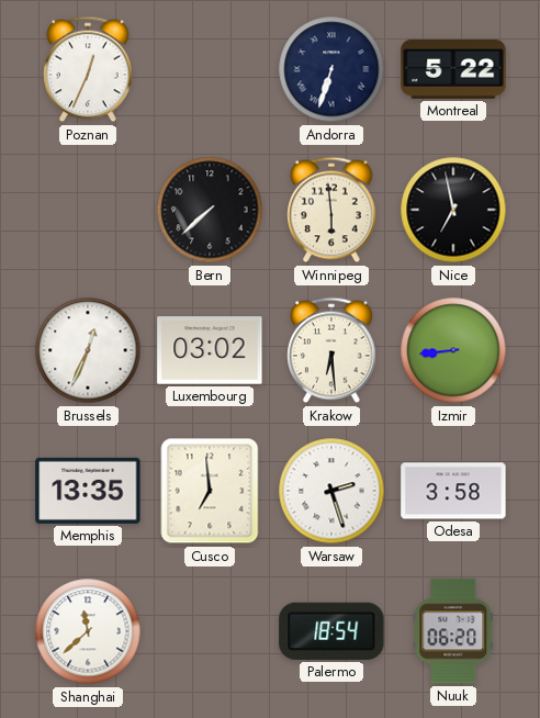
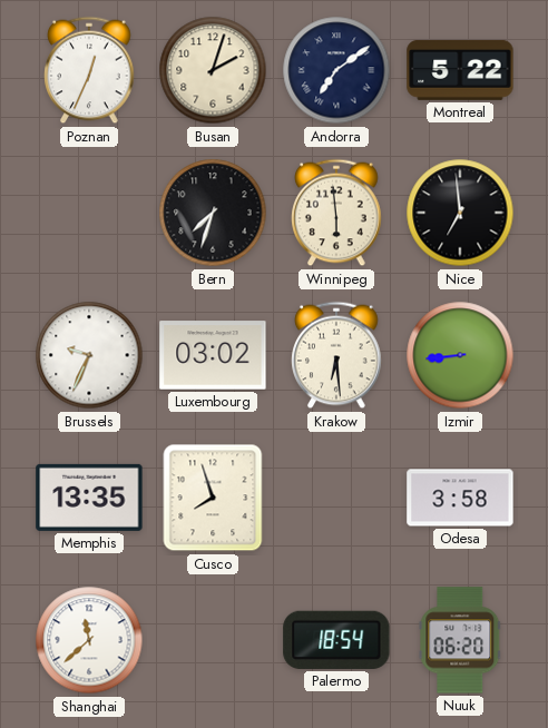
Busan: none -> 2:03
Andorra: 6:33 -> 7:09
Bern: 7:38 -> 7:33
Nice: 6:58 -> 6:59
Brussels: 12:34 -> 9:34
Cusco: 6:59 -> 7:57
Warsaw: 2:27 -> none
